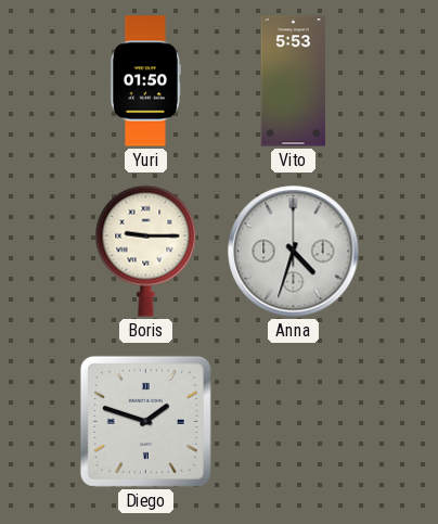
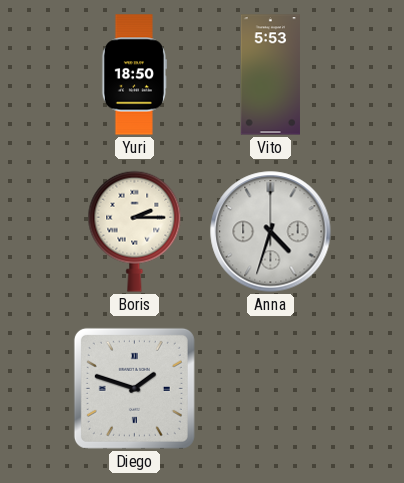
Yuri: 01:50 -> 18:50
Boris: 9:15 -> 2:15
